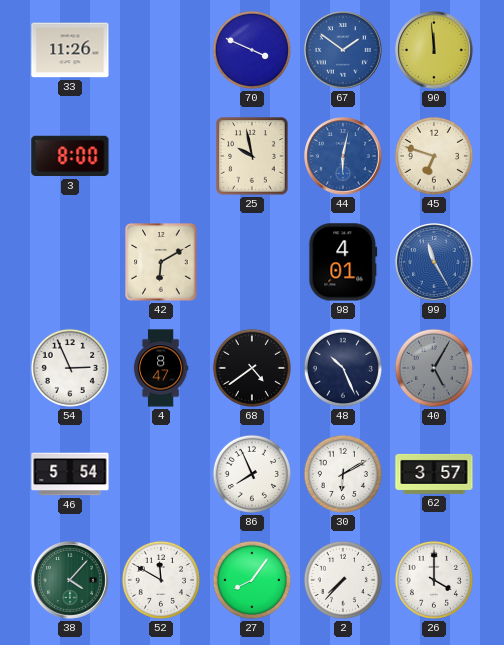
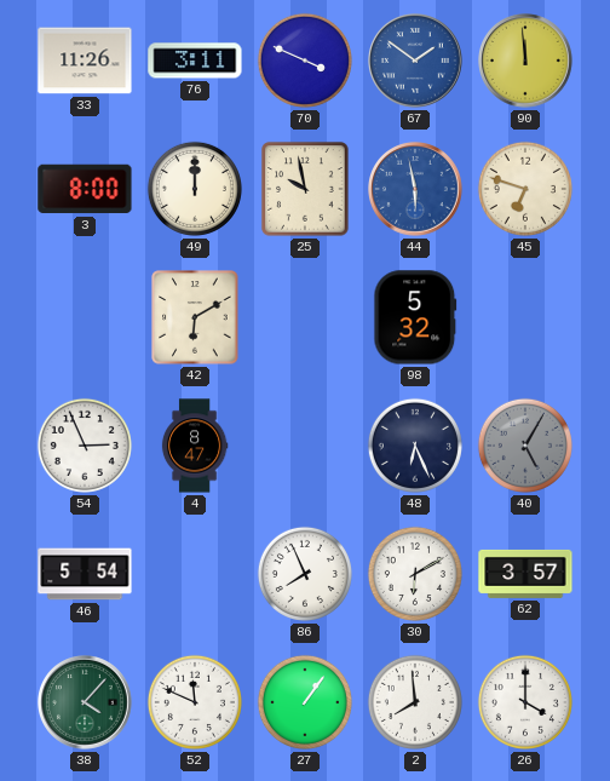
76: none -> 3:11
49: none -> 12:00
44: 6:02 -> 5:58
98: 4:01 -> 5:32
99: 11:25 -> none
68: 4:39 -> none
48: 10:26 -> 6:26
52: 11:50 -> 11:49
27: 8:06 -> 1:06
2: 7:37 -> 7:59
